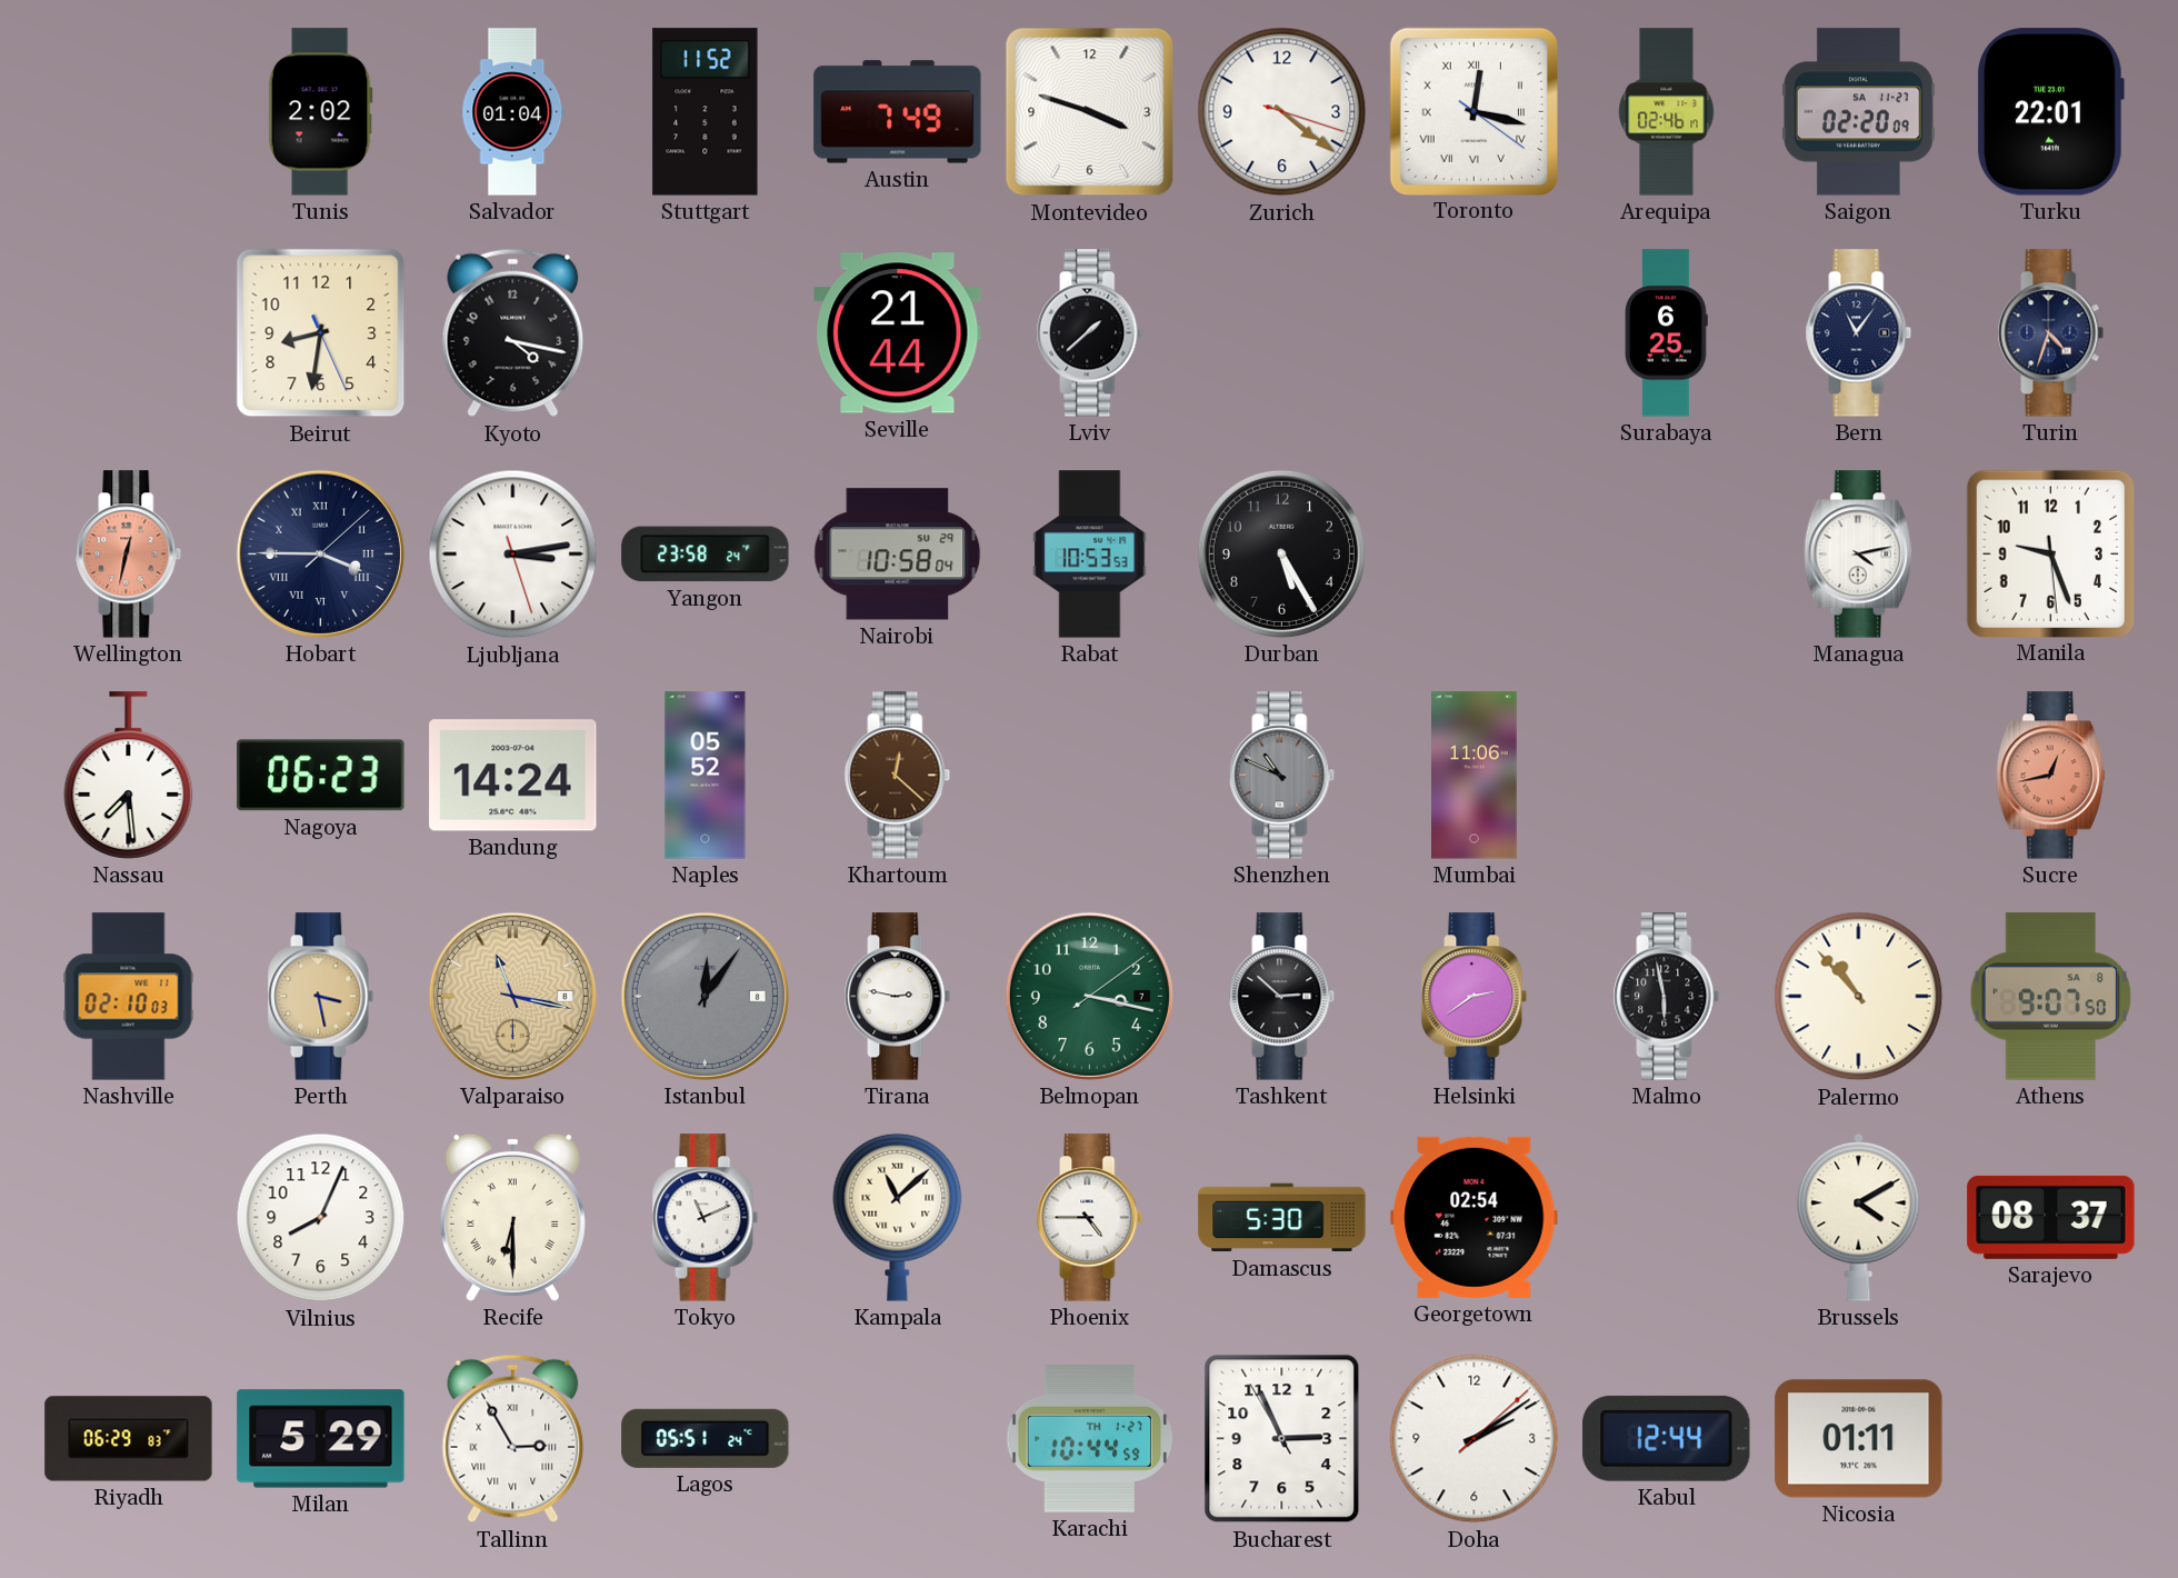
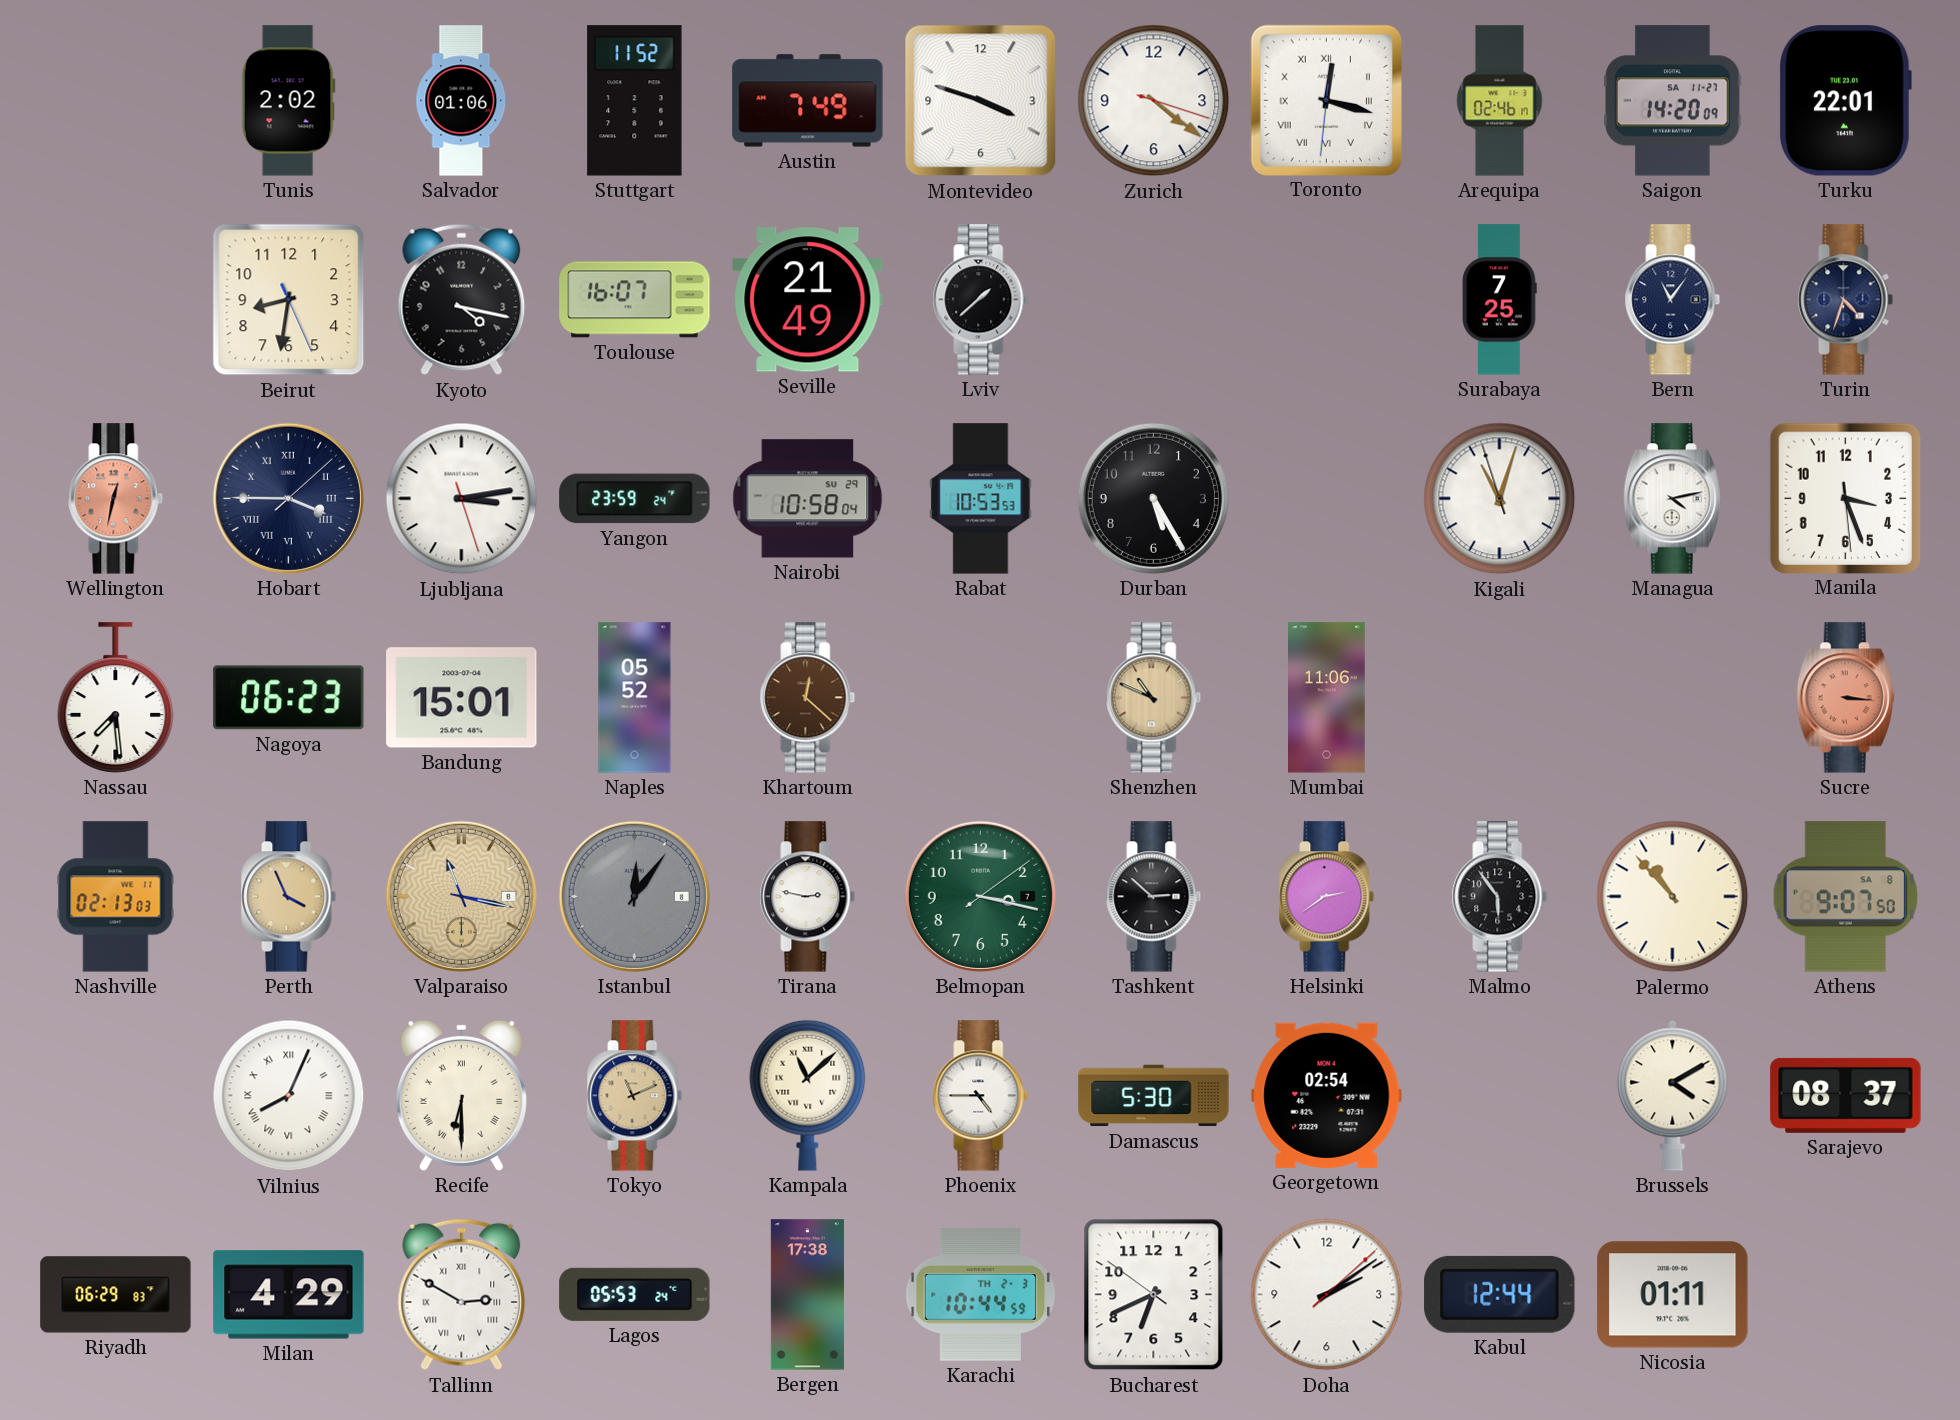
Salvador: 01:04 -> 01:06
Toronto: 12:17:21 -> 12:17:31
Saigon: 02:20 -> 14:20
Toulouse: none -> 16:07
Seville: 21:44 -> 21:49
Surabaya: 6:25 -> 7:25
Yangon: 23:58 -> 23:59
Kigali: none -> 11:02
Manila: 9:26 -> 3:26
Bandung: 14:24 -> 15:01
Shenzhen dial: grey -> champagne
Sucre: 12:43 -> 3:16
Nashville: 02:10 -> 02:13
Perth: 3:28 -> 3:56
Malmo: 5:58 -> 5:54
Vilnius numerals: Arabic -> Roman
Tokyo dial: white -> champagne
Milan: 5:29 -> 4:29
Tallinn: 2:55 -> 2:50
Lagos: 05:51 -> 05:53
Bergen: none -> 17:38
Karachi date: TH 1-27 -> TH 2-3
Bucharest: 2:55 -> 6:40
